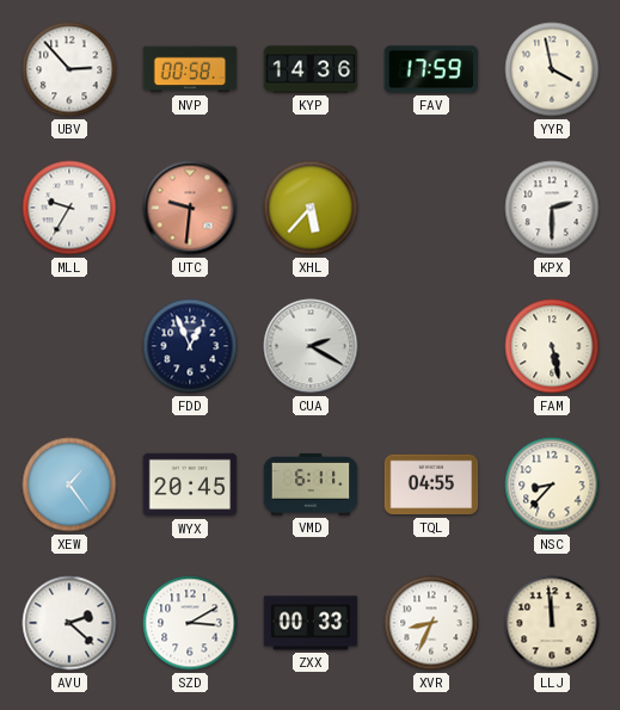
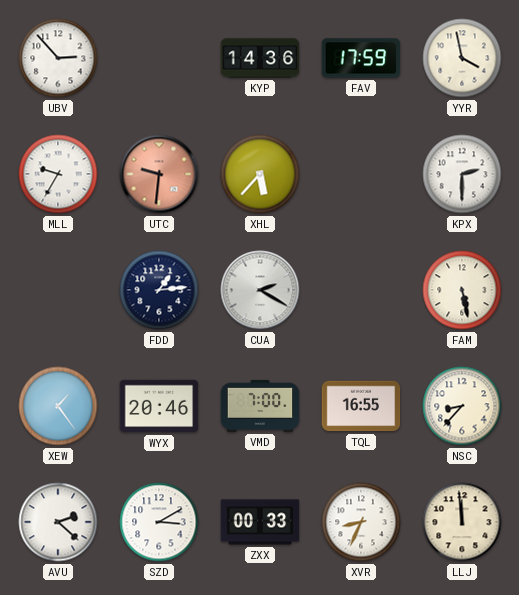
NVP: 00:58 -> none
FDD: 12:56 -> 1:14
WYX: 20:45 -> 20:46
VMD: 6:11 -> 7:00
TQL: 04:55 -> 16:55
